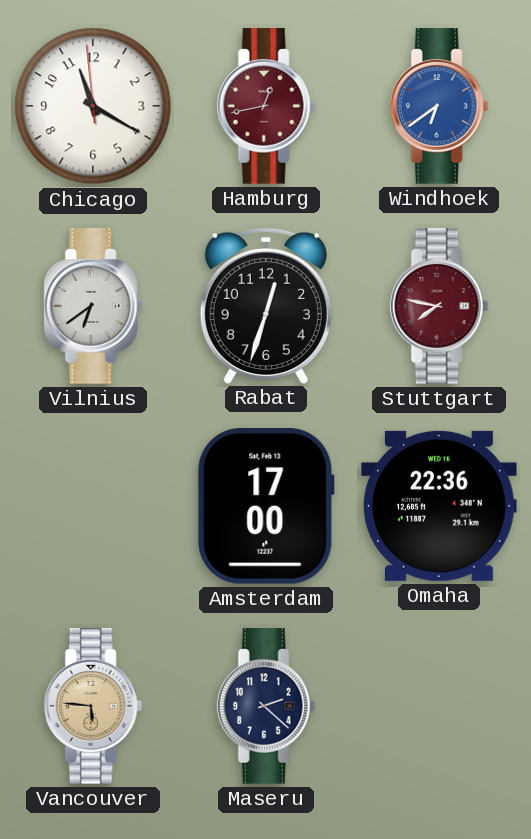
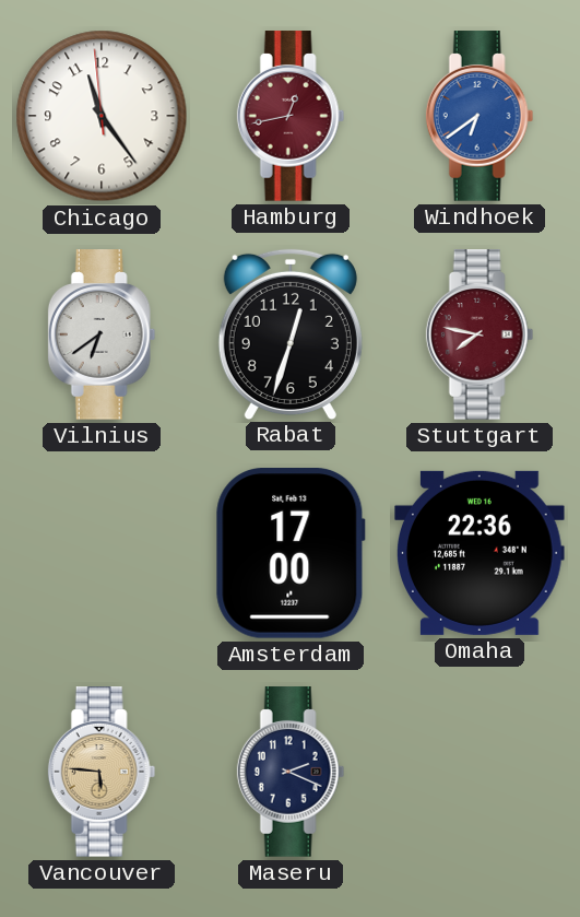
Chicago: 11:19 -> 11:23
Maseru: 2:22 -> 2:19
